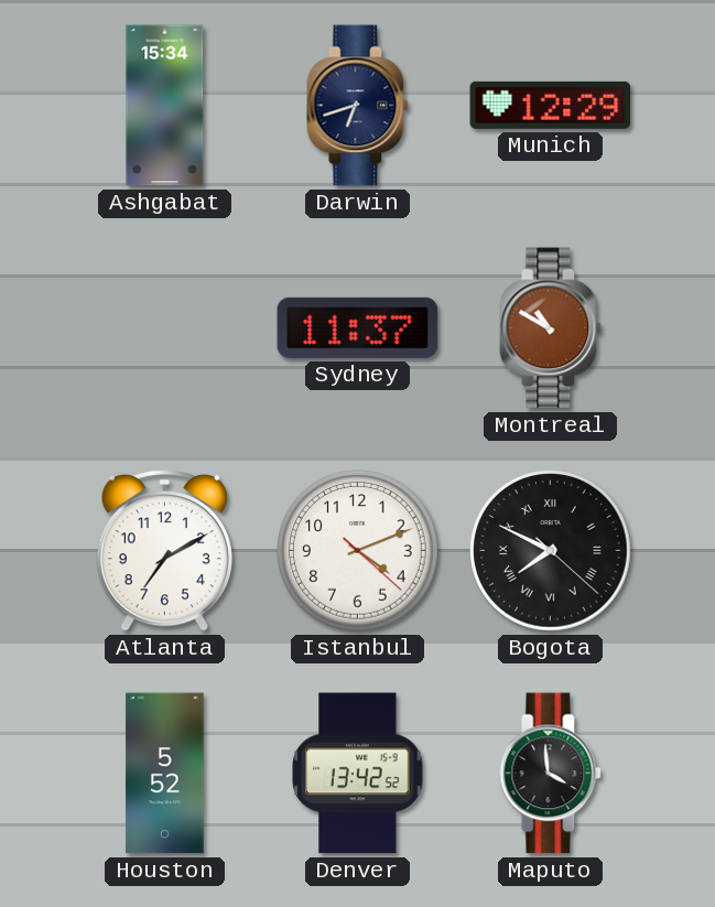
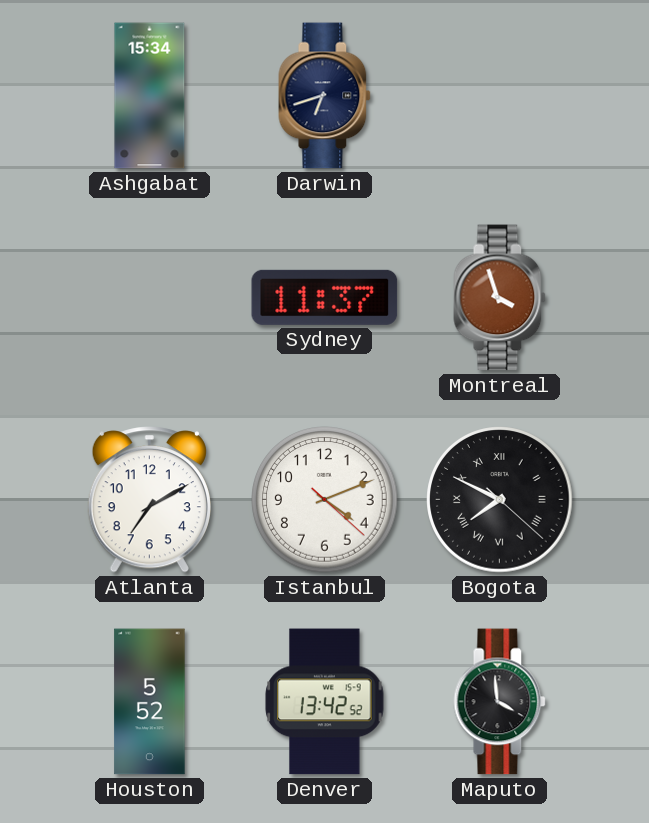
Munich: 12:29 -> none
Montreal: 10:50 -> 3:57
